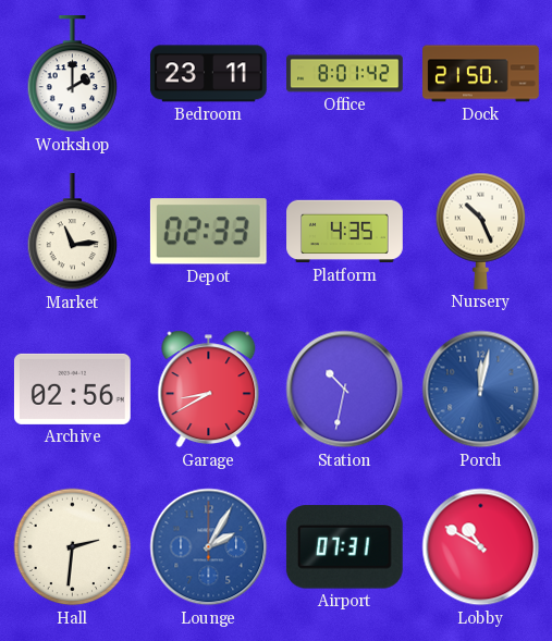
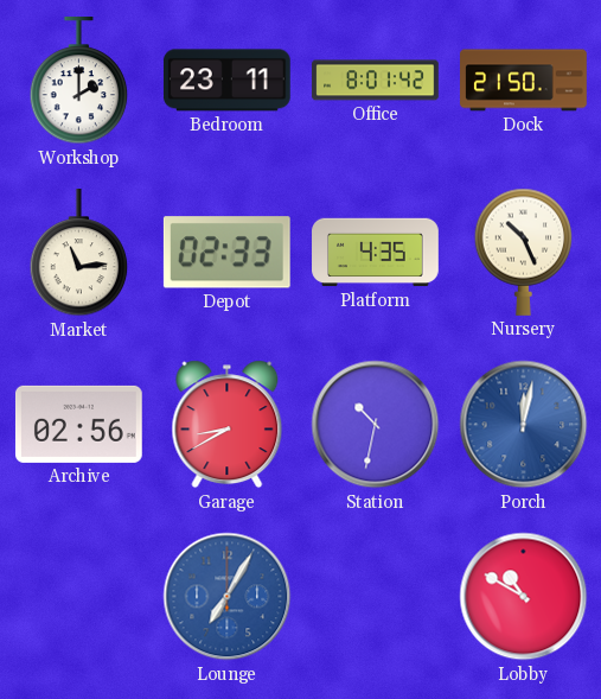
Hall: 2:31 -> none
Lounge: 2:05 -> 7:05
Airport: 07:31 -> none
